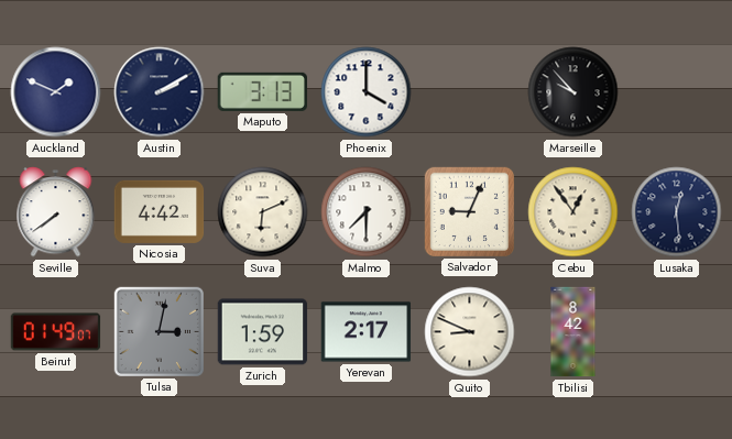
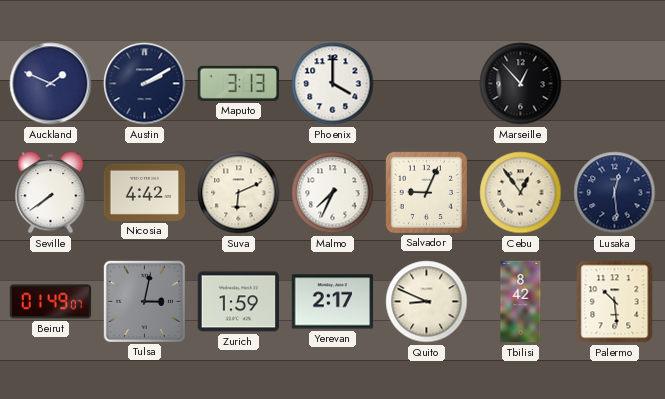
Marseille: 9:53 -> 12:53
Malmo: 7:30 -> 7:34
Palermo: none -> 10:29
